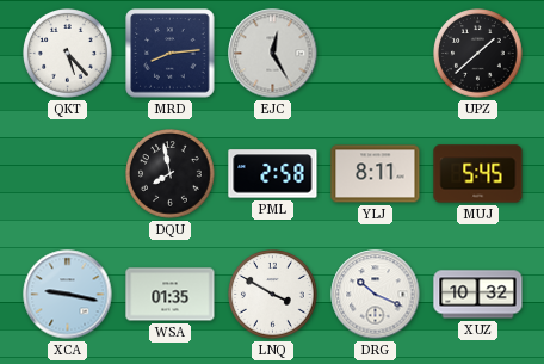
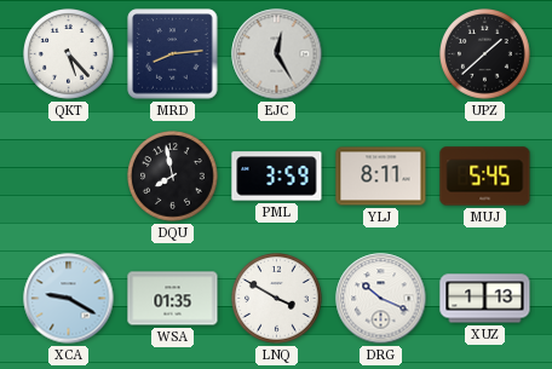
PML: 2:58 -> 3:59
XCA: 9:17 -> 9:20
XUZ: 10:32 -> 1:13
